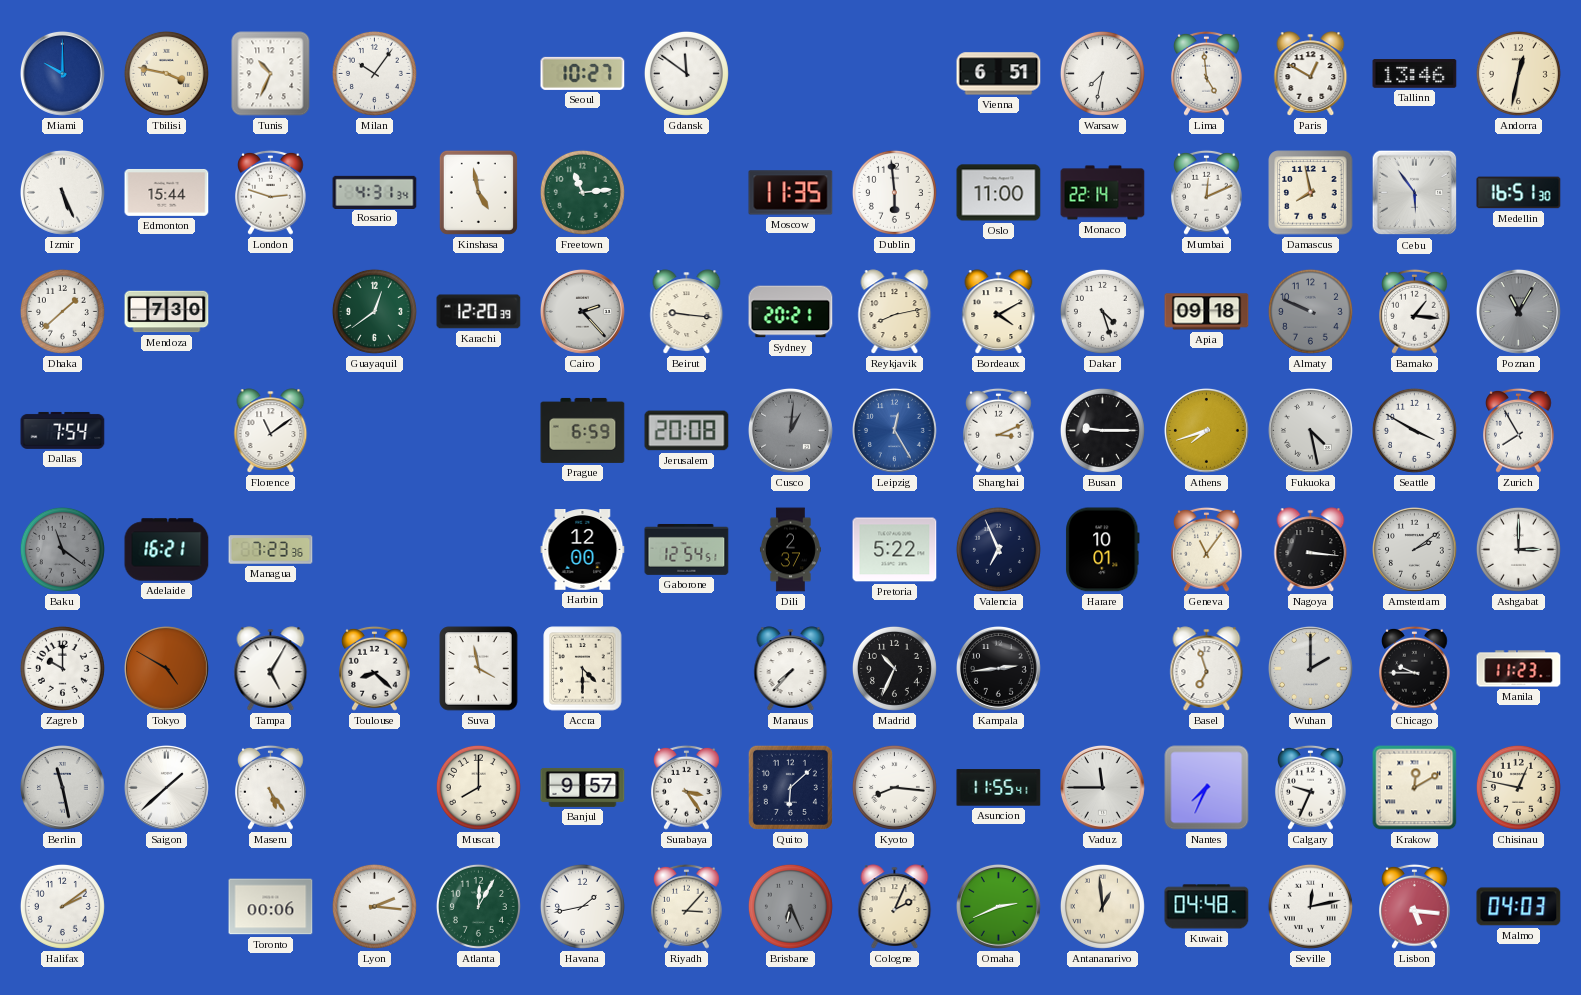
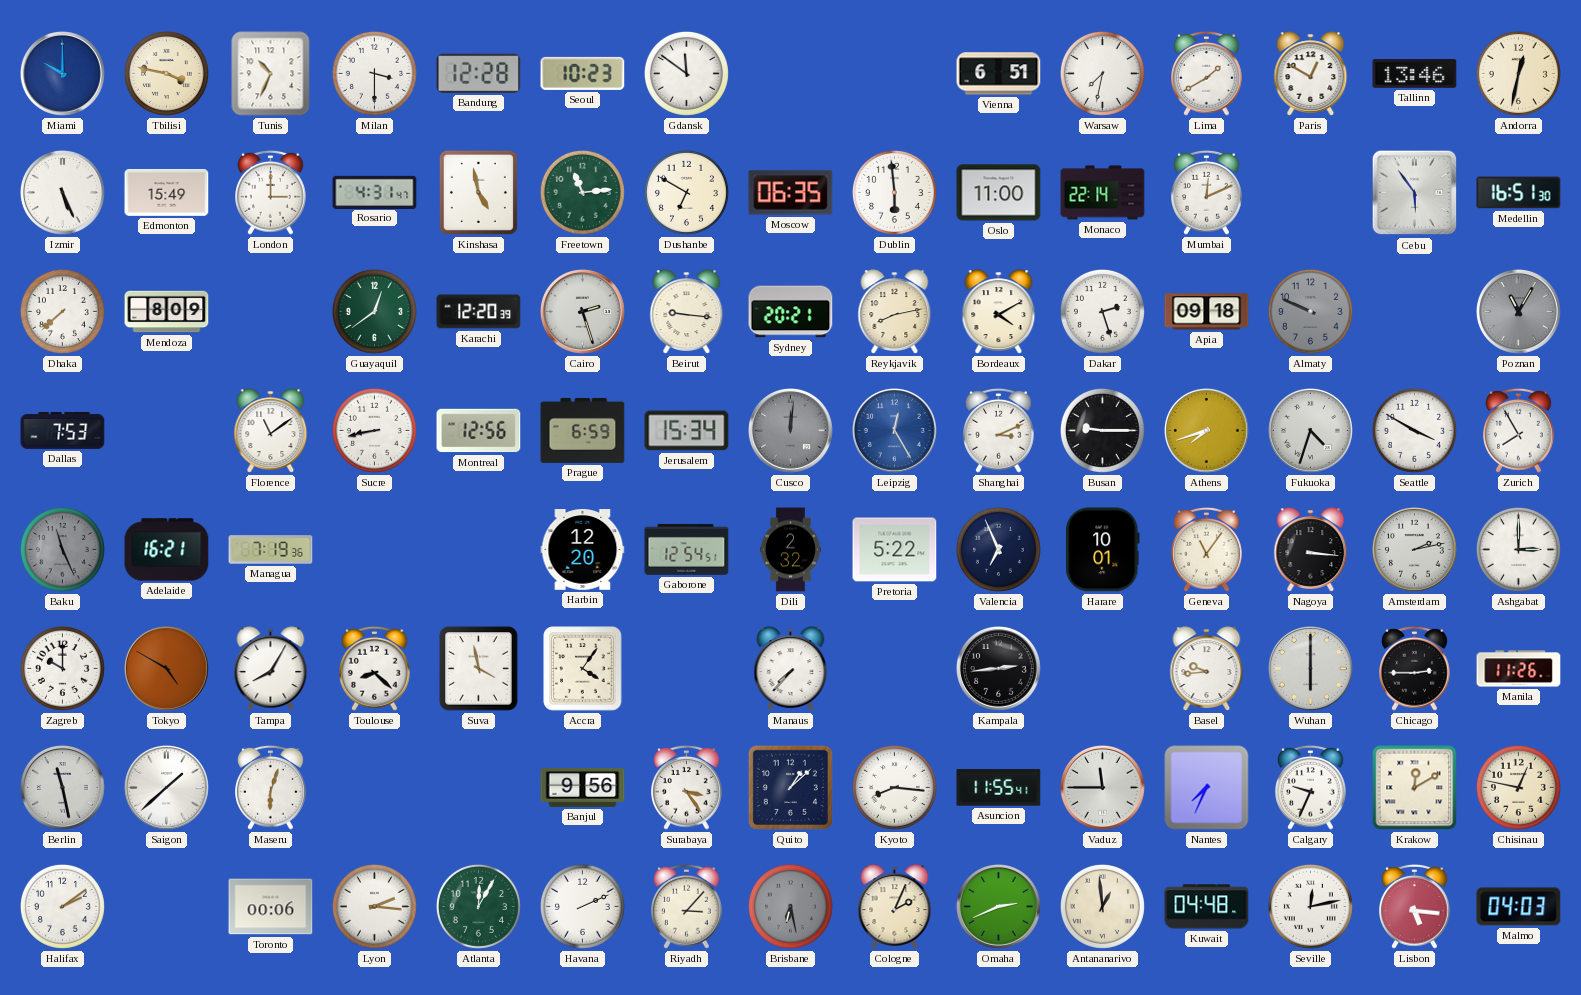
Milan: 10:06 -> 3:30
Bandung: none -> 12:28
Seoul: 10:27 -> 10:23
Lima: 4:59 -> 1:40
Edmonton: 15:44 -> 15:49
London: 2:48 -> 3:00
Rosario: 4:31:34 -> 4:31:47
Dushanbe: none -> 6:50
Moscow: 11:35 -> 06:35
Damascus: 7:58 -> none
Dhaka: 1:38 -> 7:38
Mendoza: 7:30 -> 8:09
Cairo: 2:23 -> 2:27
Dakar: 4:27 -> 2:27
Bamako: 1:16 -> none
Dallas: 7:54 -> 7:53
Sucre: none -> 8:43
Montreal: none -> 12:56
Jerusalem: 20:08 -> 15:34
Cusco: 1:01 -> 12:01
Fukuoka: 4:28 -> 4:33
Baku: 11:21 -> 11:26
Managua: 7:23 -> 7:19
Harbin: 12:00 -> 12:20
Dili: 2:37 -> 2:32
Amsterdam: 2:09 -> 2:13
Tampa: 5:05 -> 8:05
Accra: 4:30 -> 4:06
Madrid: 10:34 -> none
Basel: 6:57 -> 9:44
Wuhan: 2:00 -> 6:00
Chicago: 9:45 -> 2:45
Manila: 11:23 -> 11:26
Maseru: 5:24 -> 6:03
Muscat: 8:00 -> none
Banjul: 9:57 -> 9:56
Quito: 6:08 -> 1:08
Havana: 1:43 -> 2:11
Brisbane: 6:26 -> 6:28
